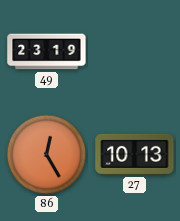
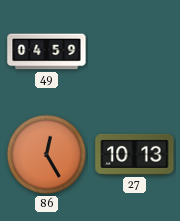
49: 23:19 -> 04:59
